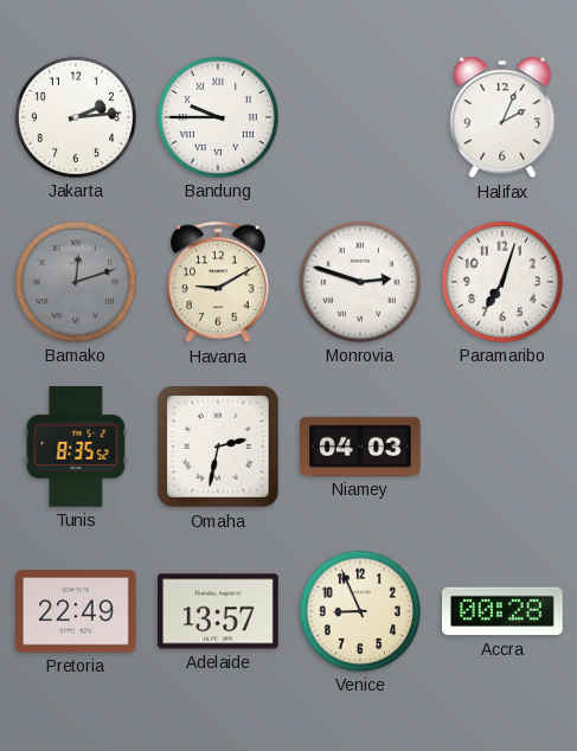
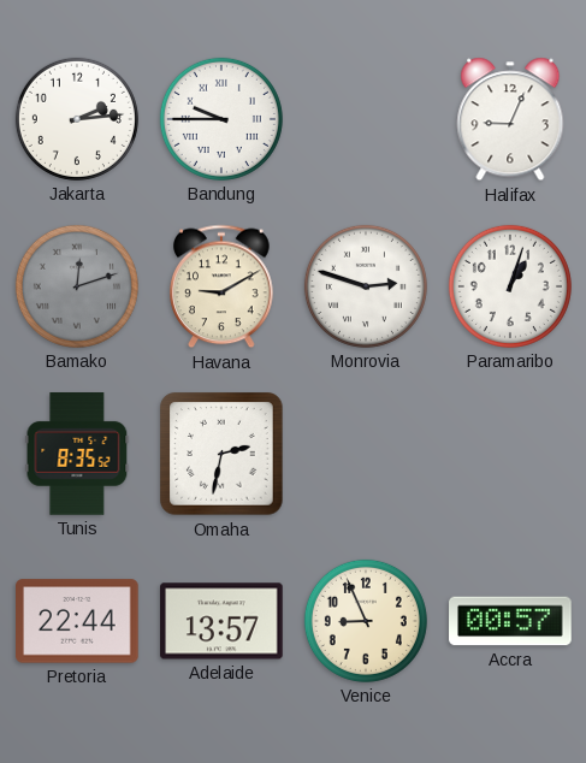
Halifax: 2:04 -> 9:04
Paramaribo: 7:03 -> 1:03
Niamey: 04:03 -> none
Pretoria: 22:49 -> 22:44
Accra: 00:28 -> 00:57
